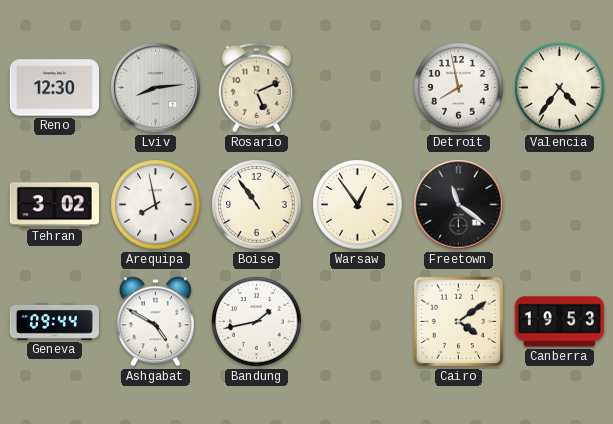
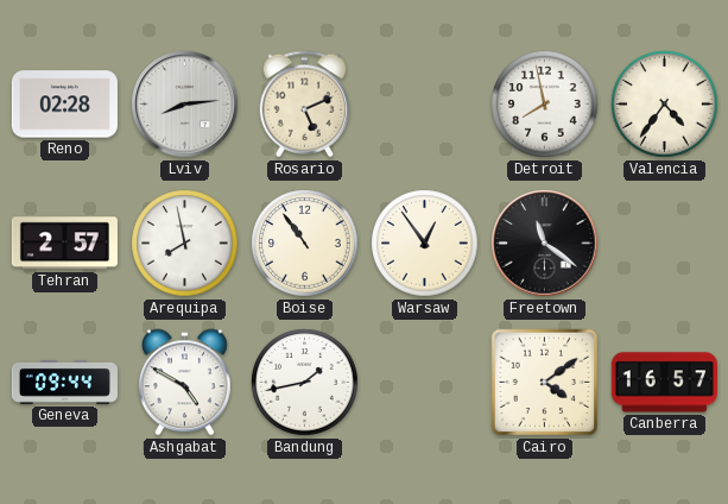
Reno: 12:30 -> 02:28
Tehran: 3:02 -> 2:57
Canberra: 19:53 -> 16:57
